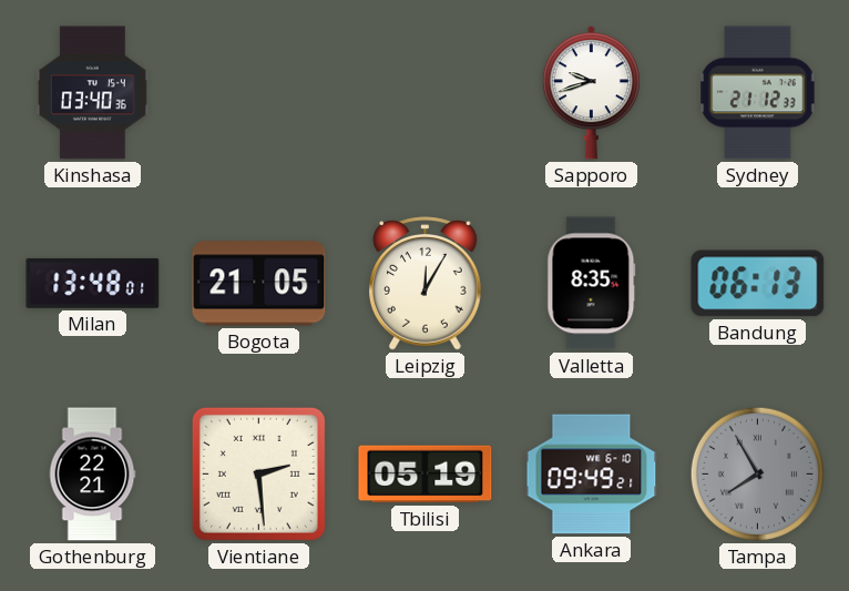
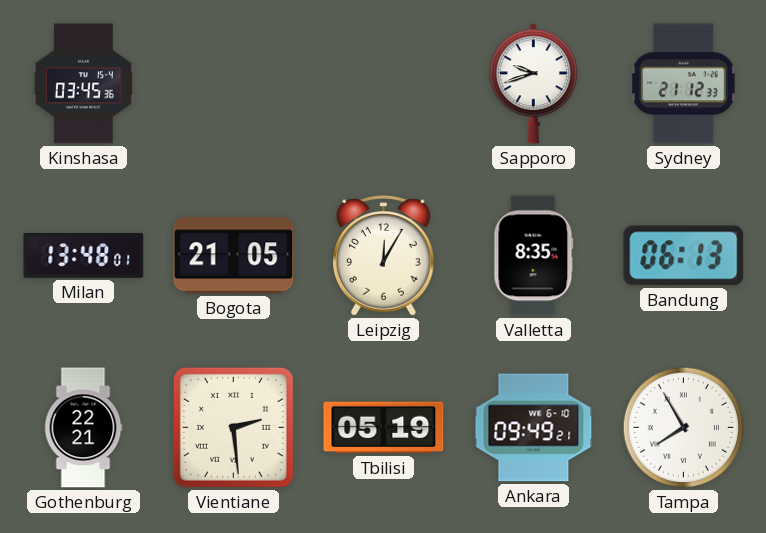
Kinshasa: 03:40 -> 03:45
Tampa dial: grey -> white
